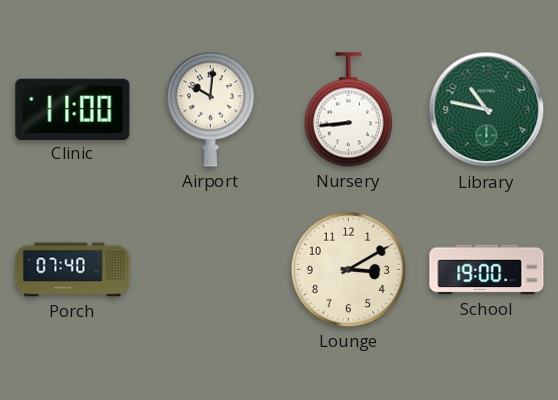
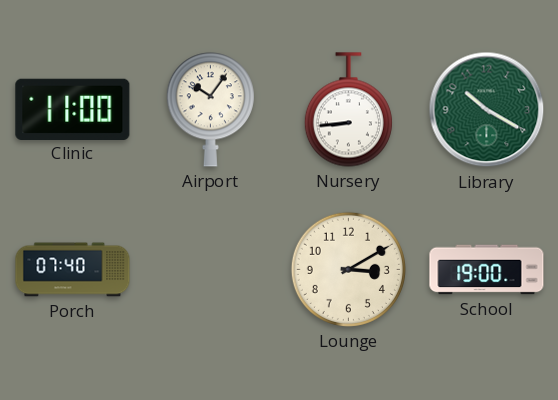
Airport: 10:01 -> 10:06
Library: 10:47 -> 10:20
